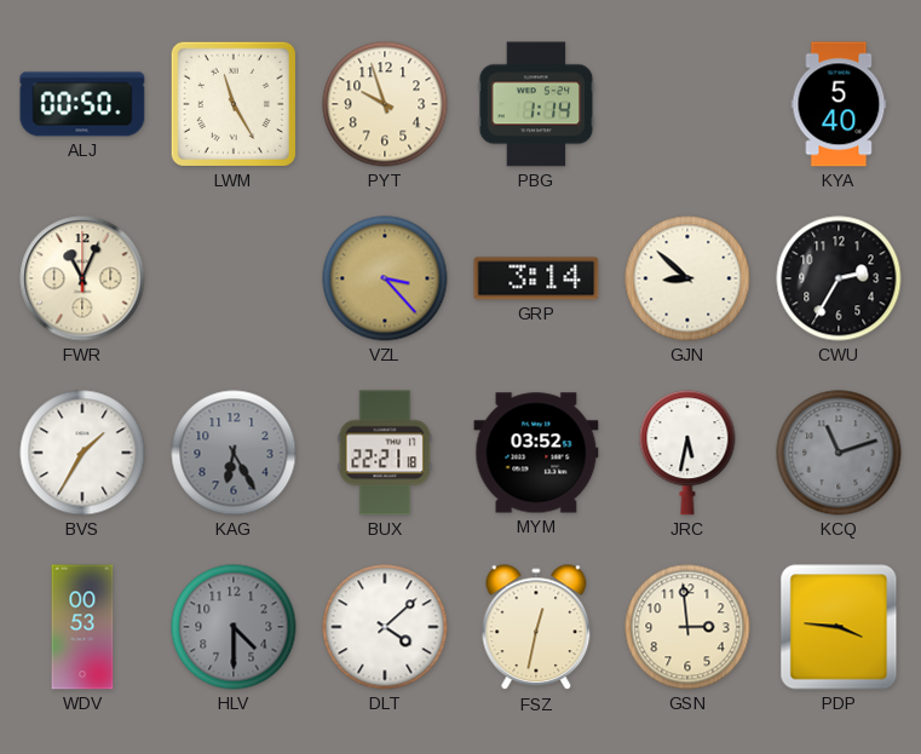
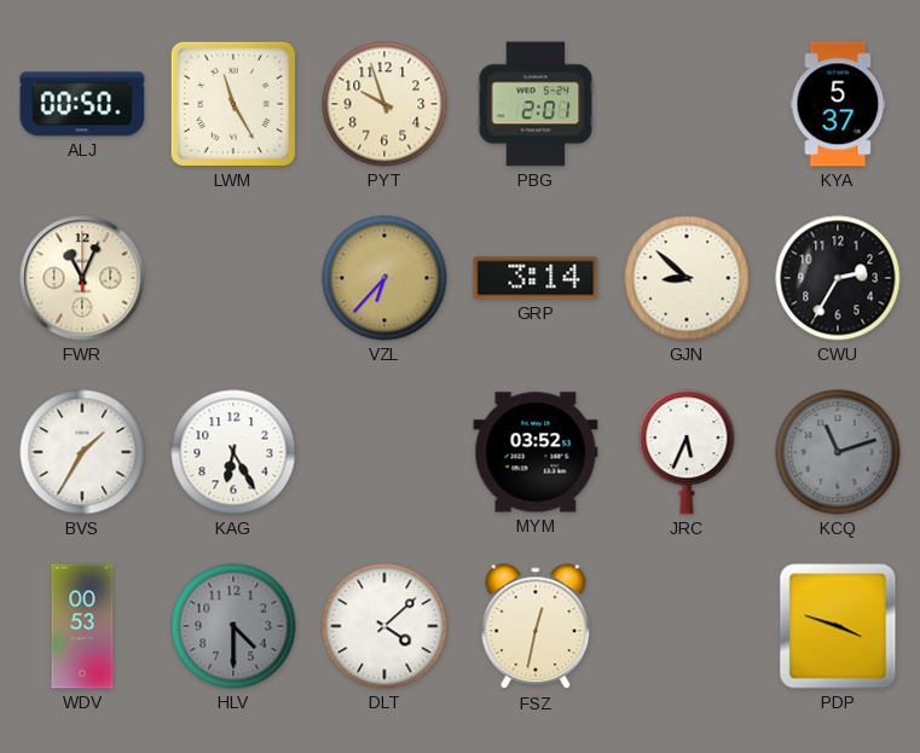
PBG: 1:14 -> 2:01
KYA: 5:40 -> 5:37
VZL: 3:23 -> 6:37
KAG dial: grey -> white
BUX: 22:21 -> none
JRC: 5:32 -> 5:34
GSN: 2:59 -> none
PDP: 3:46 -> 3:48
